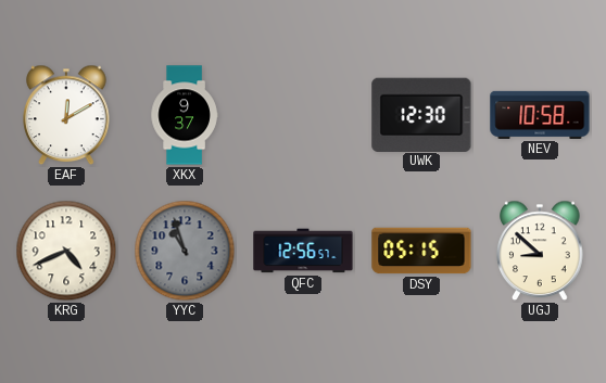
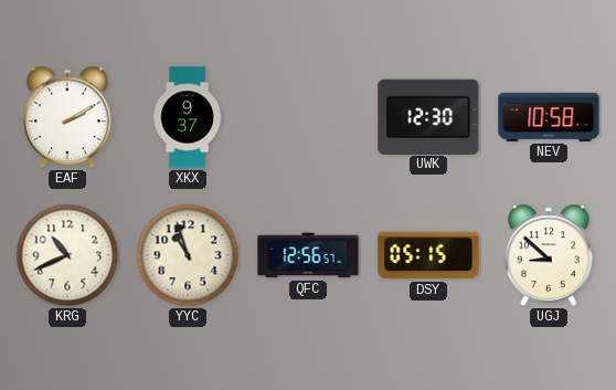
EAF: 12:10 -> 2:10
KRG: 4:41 -> 10:41
YYC dial: grey -> cream
